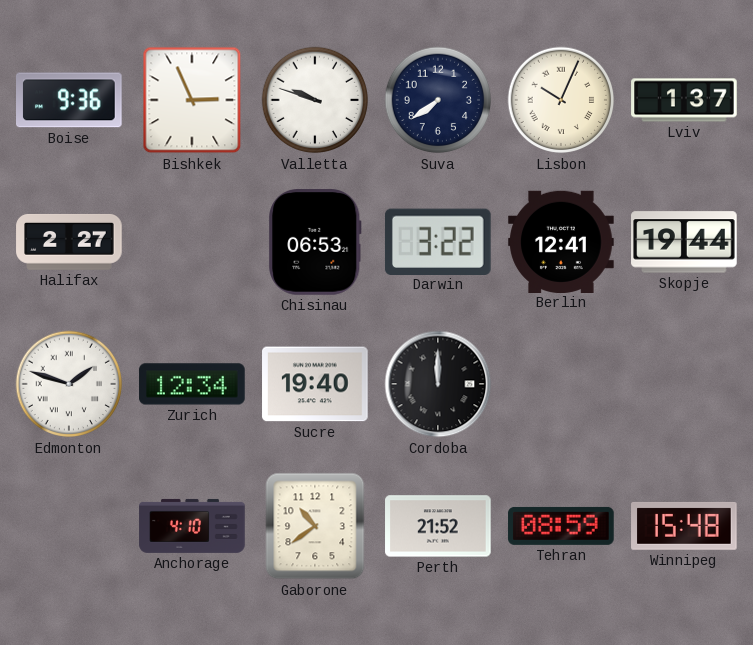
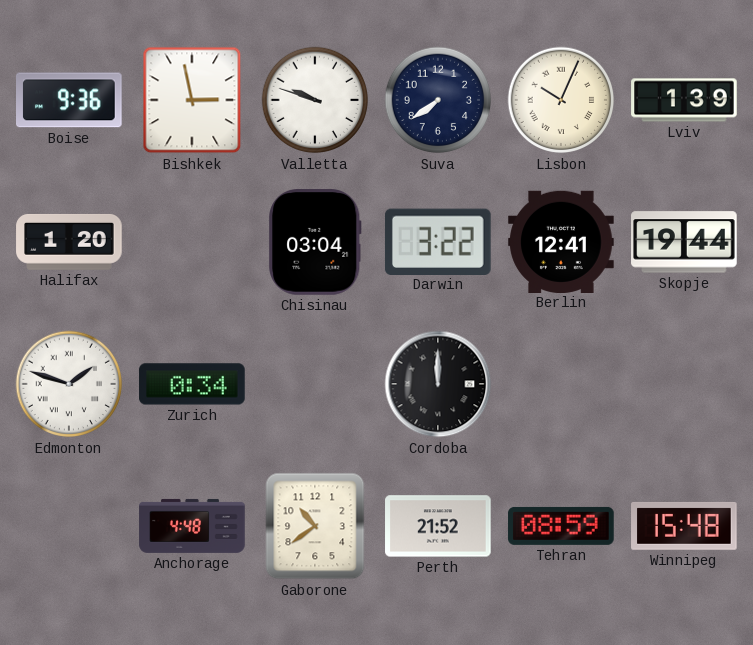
Bishkek: 2:56 -> 2:58
Lviv: 1:37 -> 1:39
Halifax: 2:27 -> 1:20
Chisinau: 06:53 -> 03:04
Zurich: 12:34 -> 0:34
Sucre: 19:40 -> none
Anchorage: 4:10 -> 4:48
